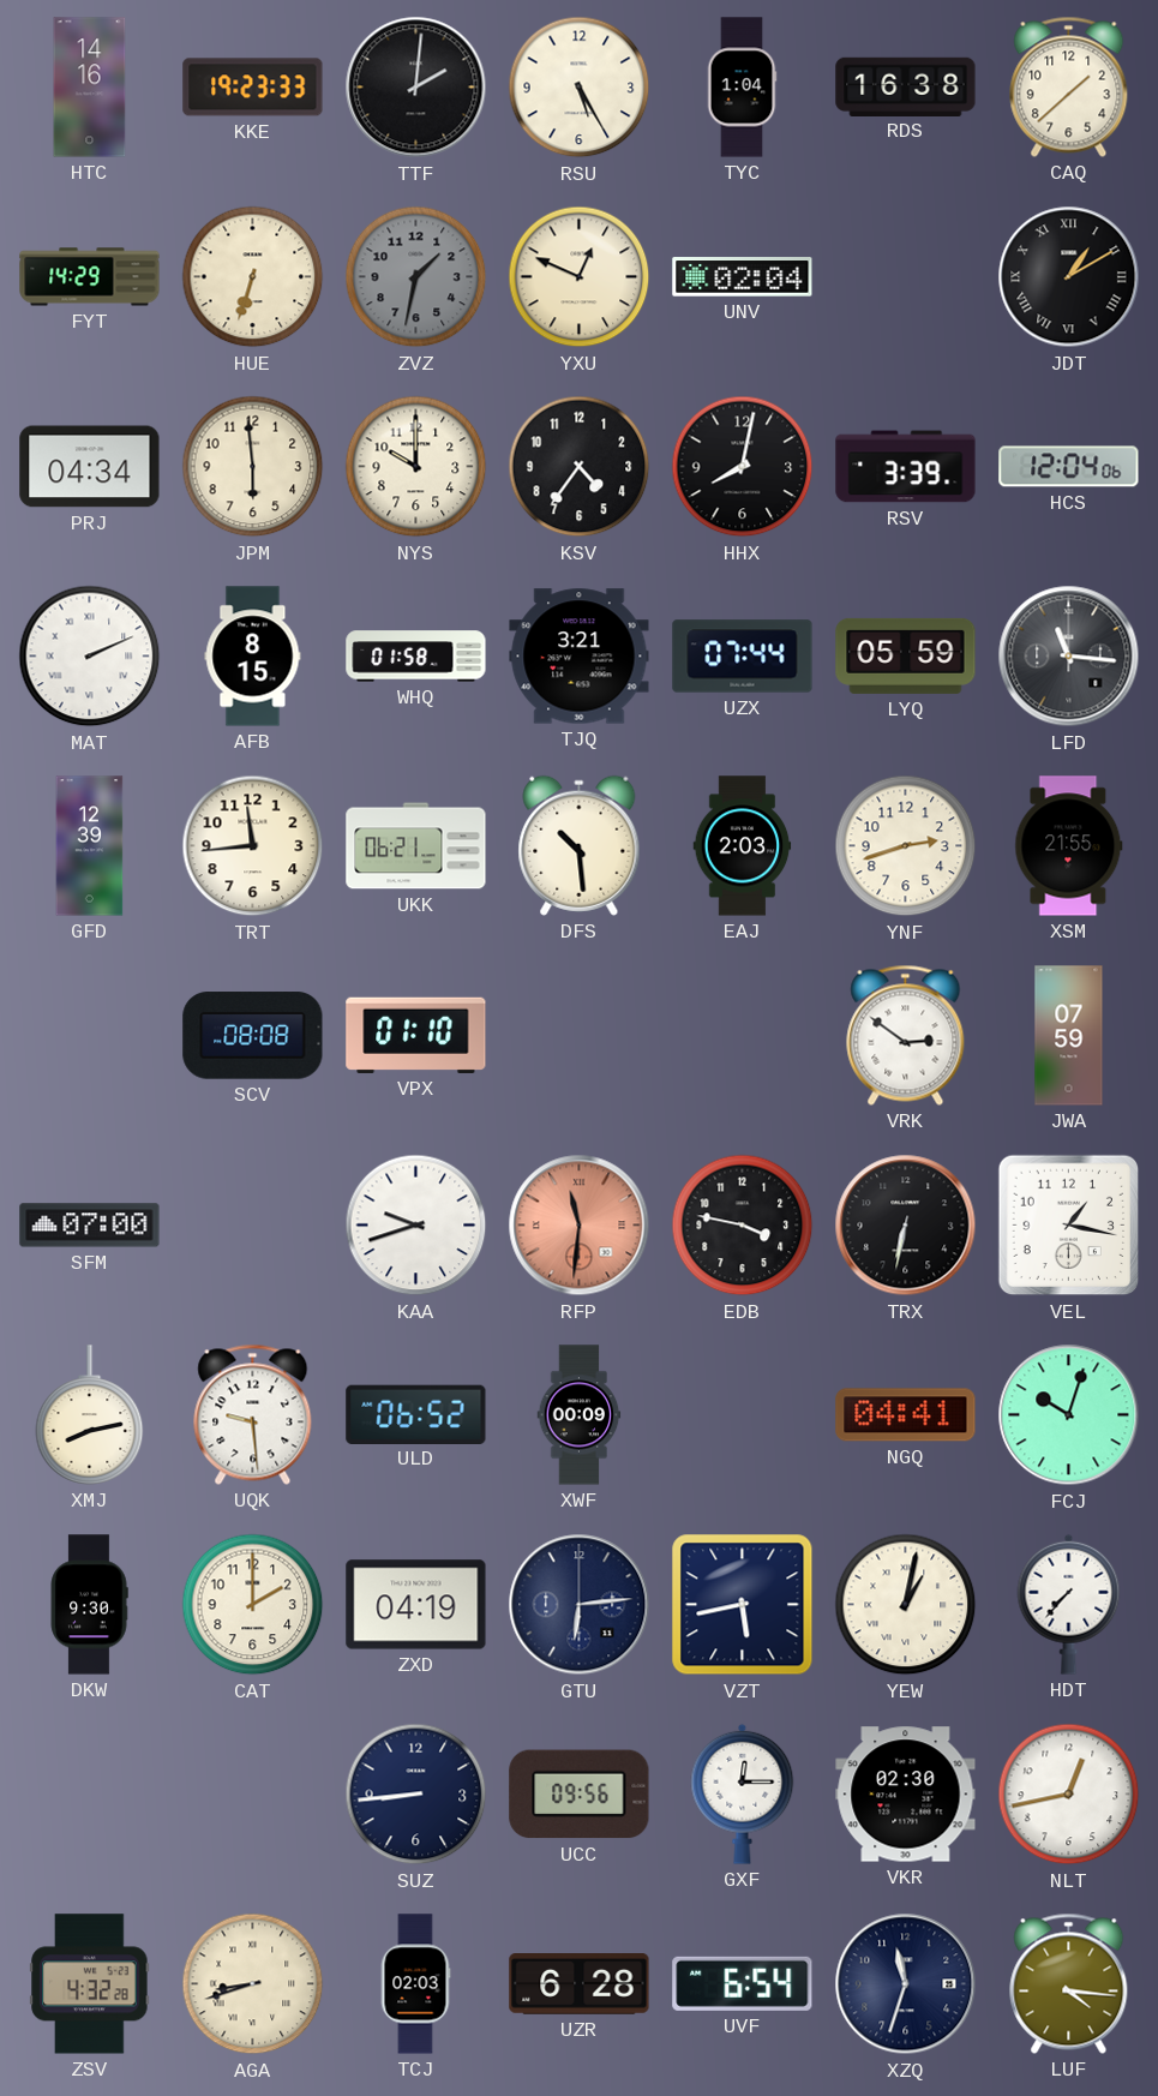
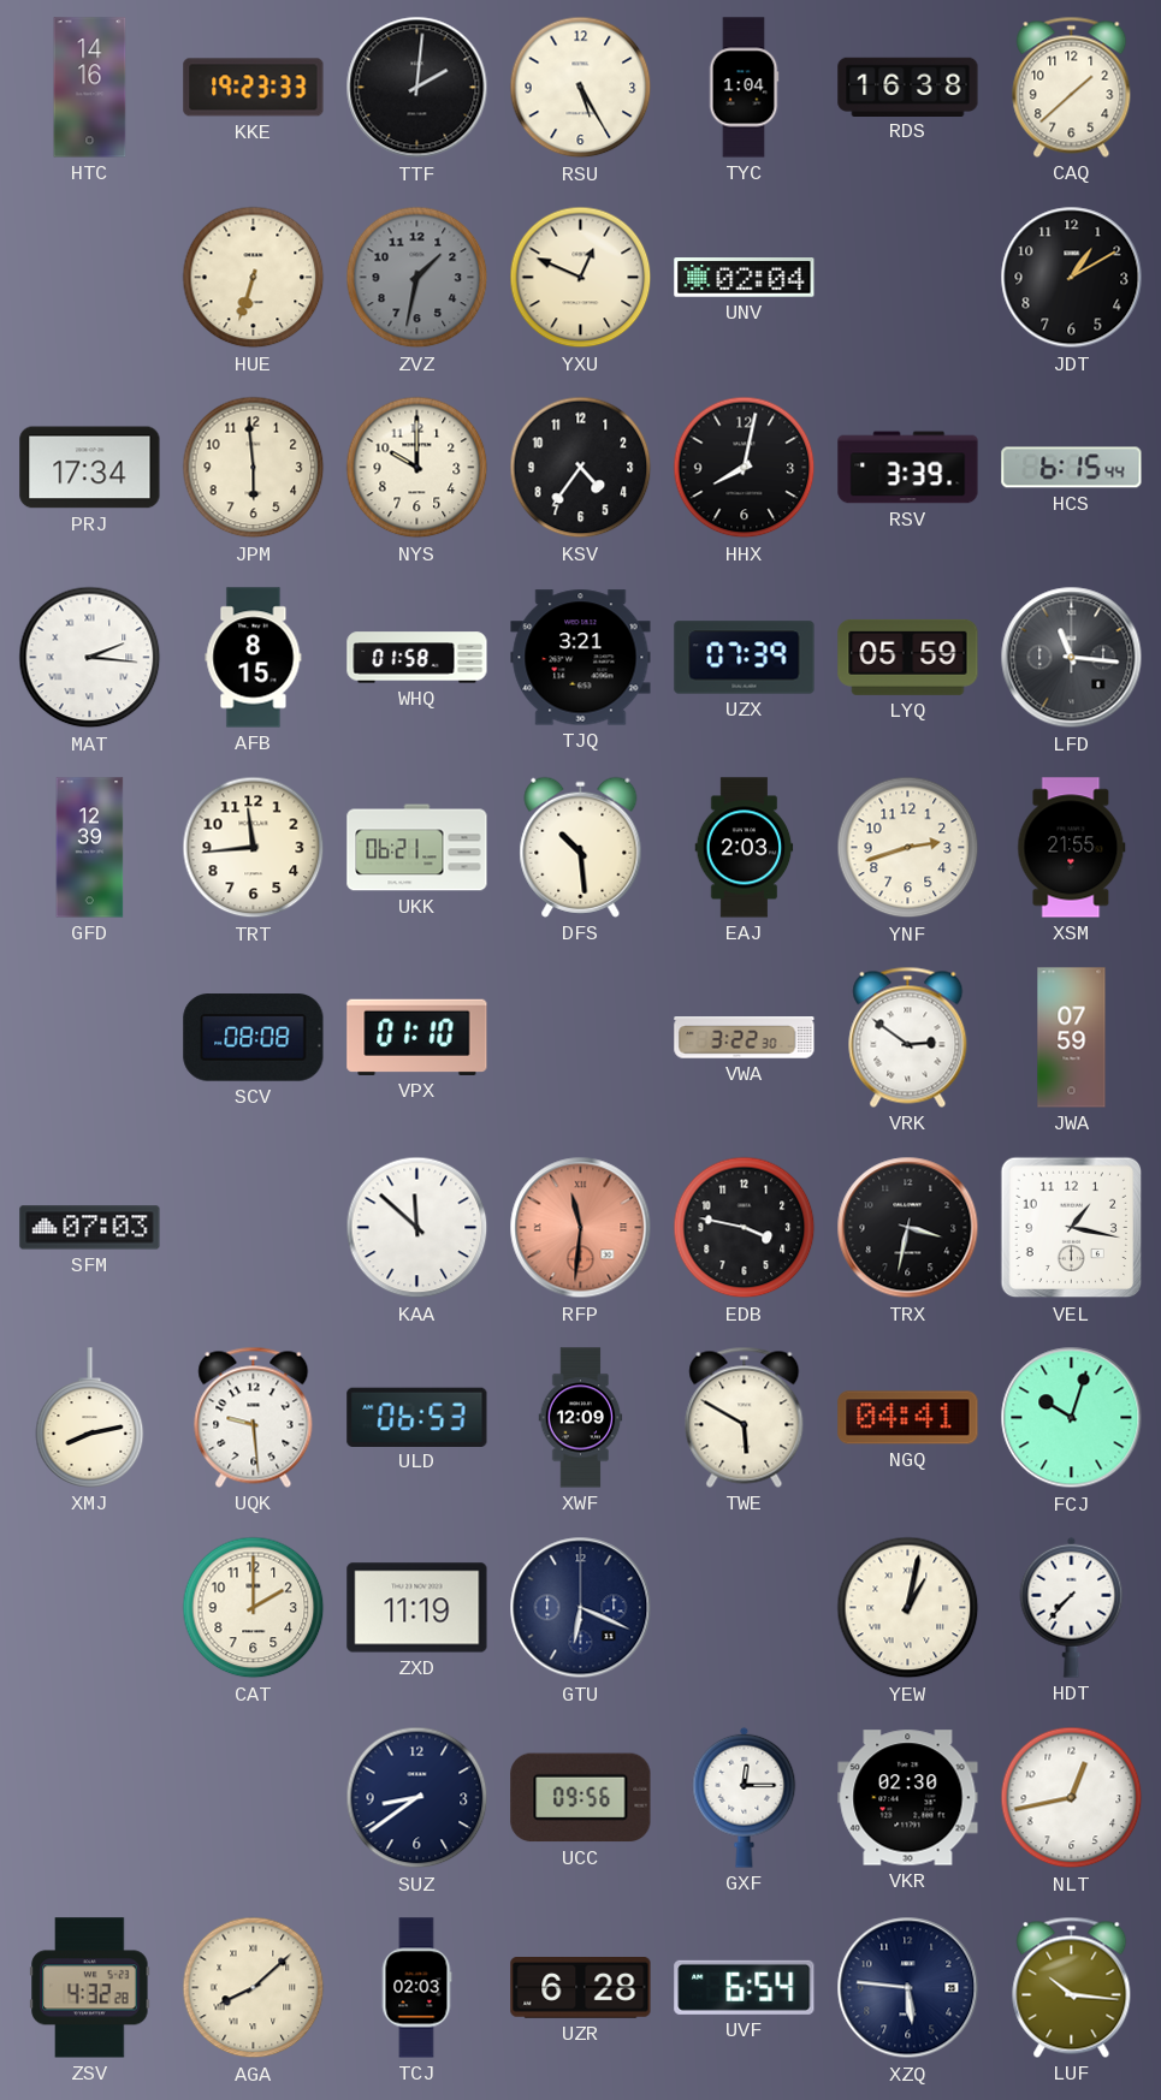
FYT: 14:29 -> none
JDT numerals: Roman -> Arabic
PRJ: 04:34 -> 17:34
HCS: 12:04 -> 6:15
MAT: 2:11 -> 2:16
UZX: 07:44 -> 07:39
VWA: none -> 3:22
SFM: 07:00 -> 07:03
KAA: 9:42 -> 11:52
TRX: 6:32 -> 3:32
ULD: 06:52 -> 06:53
XWF: 00:09 -> 12:09
TWE: none -> 5:50
DKW: 9:30 -> none
ZXD: 04:19 -> 11:19
GTU: 6:14 -> 6:19
VZT: 5:43 -> none
SUZ: 8:44 -> 8:39
AGA: 8:42 -> 8:08
XZQ: 11:33 -> 5:46
LUF: 4:16 -> 10:16
